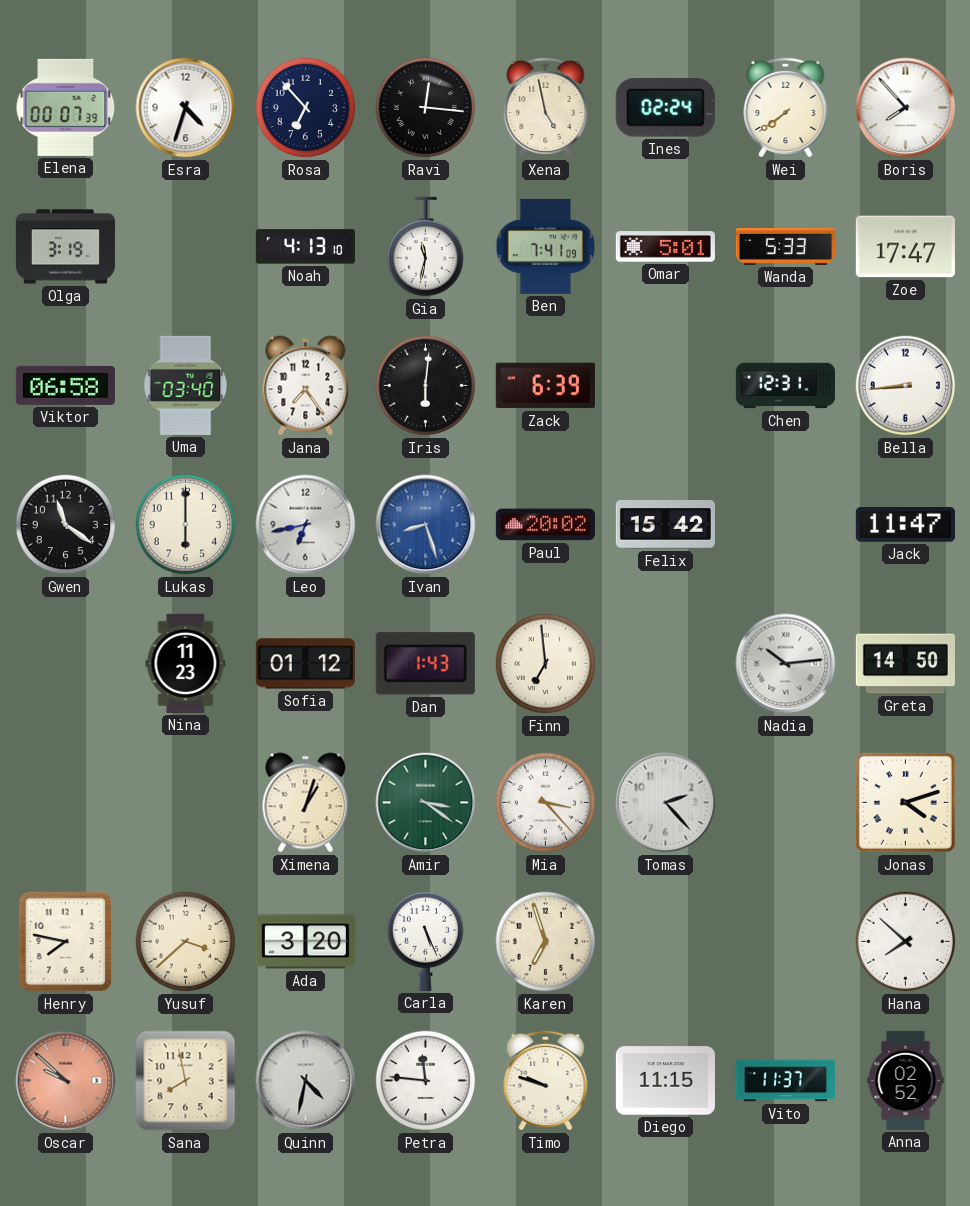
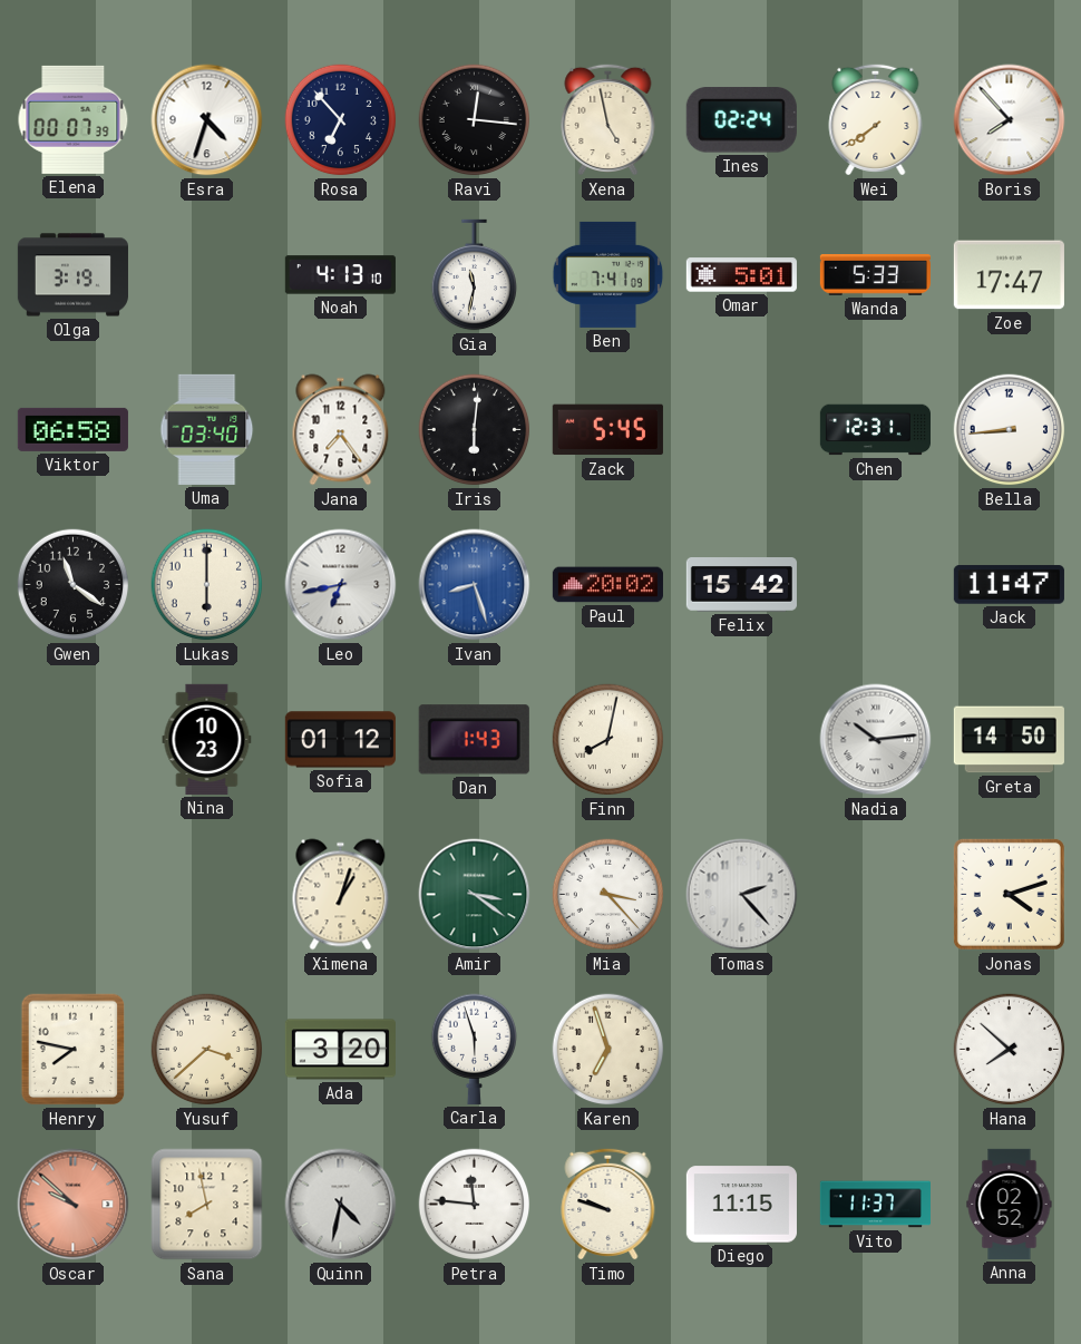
Zack: 6:39 -> 5:45
Nina: 11:23 -> 10:23
Finn: 6:59 -> 8:02
Carla: 5:26 -> 5:57
